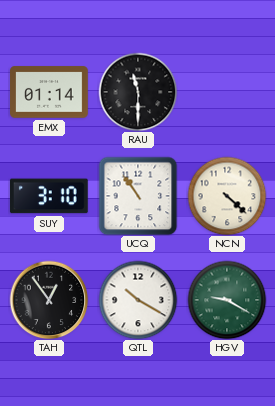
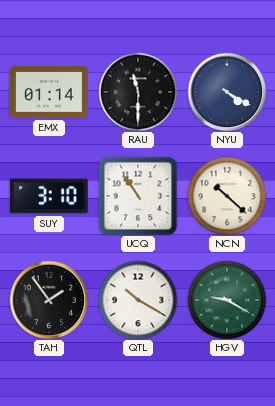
NYU: none -> 4:20
NCN: 4:22 -> 10:22
TAH: 12:54 -> 1:54
